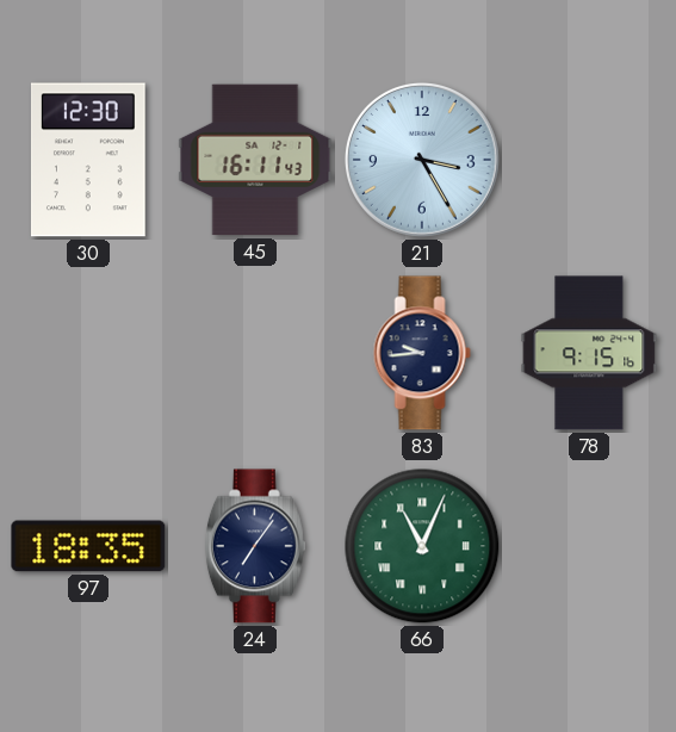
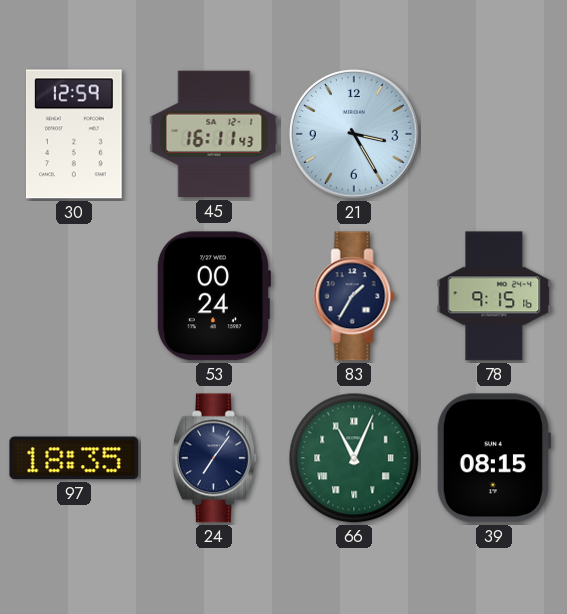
30: 12:30 -> 12:59
53: none -> 00:24
83: 9:44 -> 1:35
39: none -> 08:15
